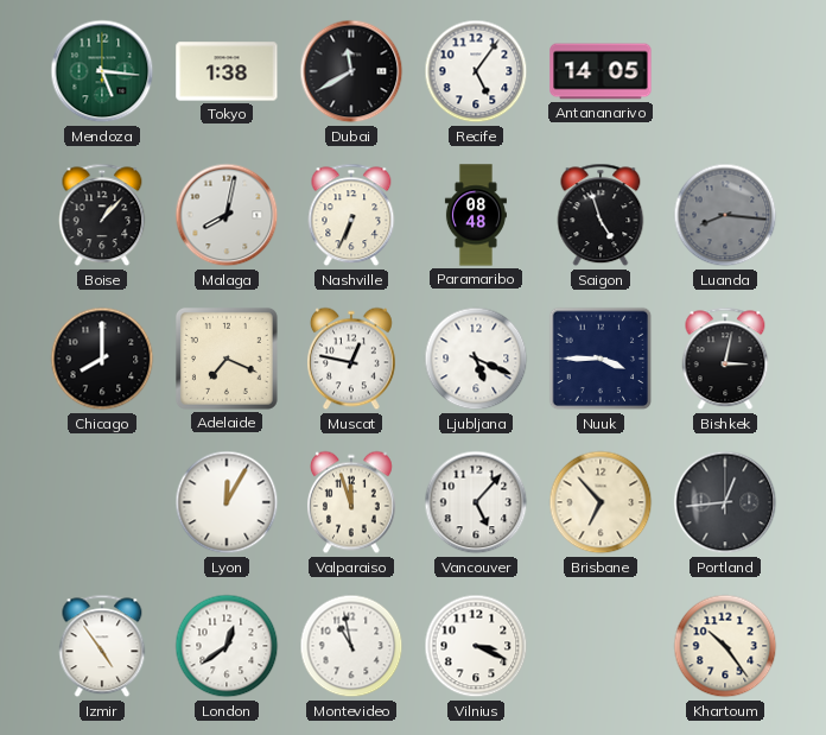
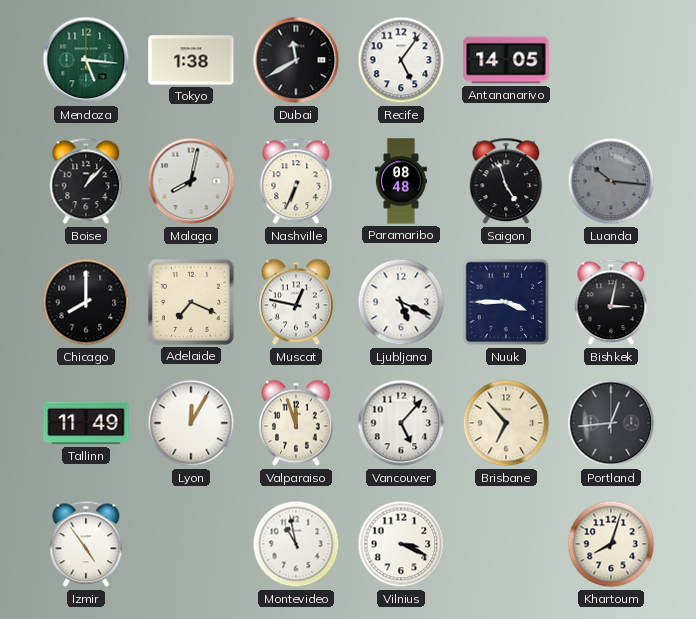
Luanda: 8:16 -> 10:16
Tallinn: none -> 11:49
London: 12:39 -> none
Khartoum: 10:24 -> 8:03
